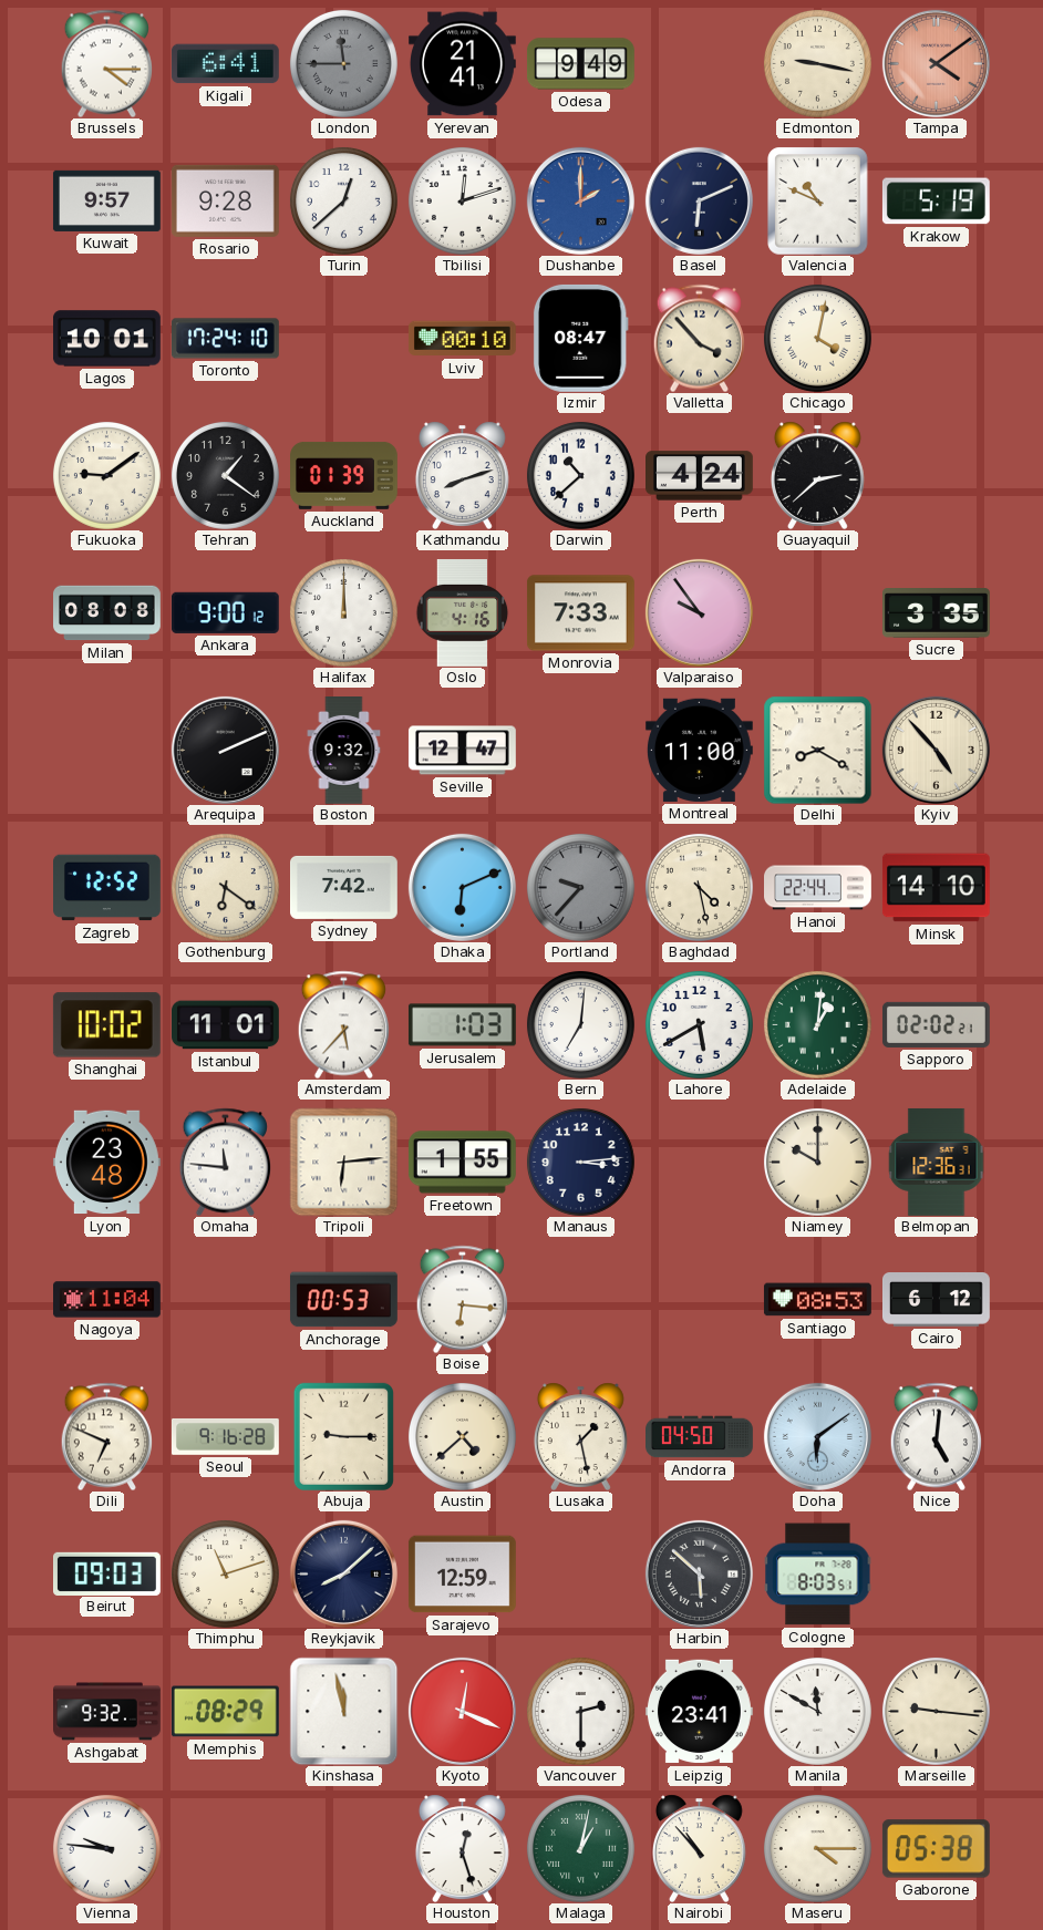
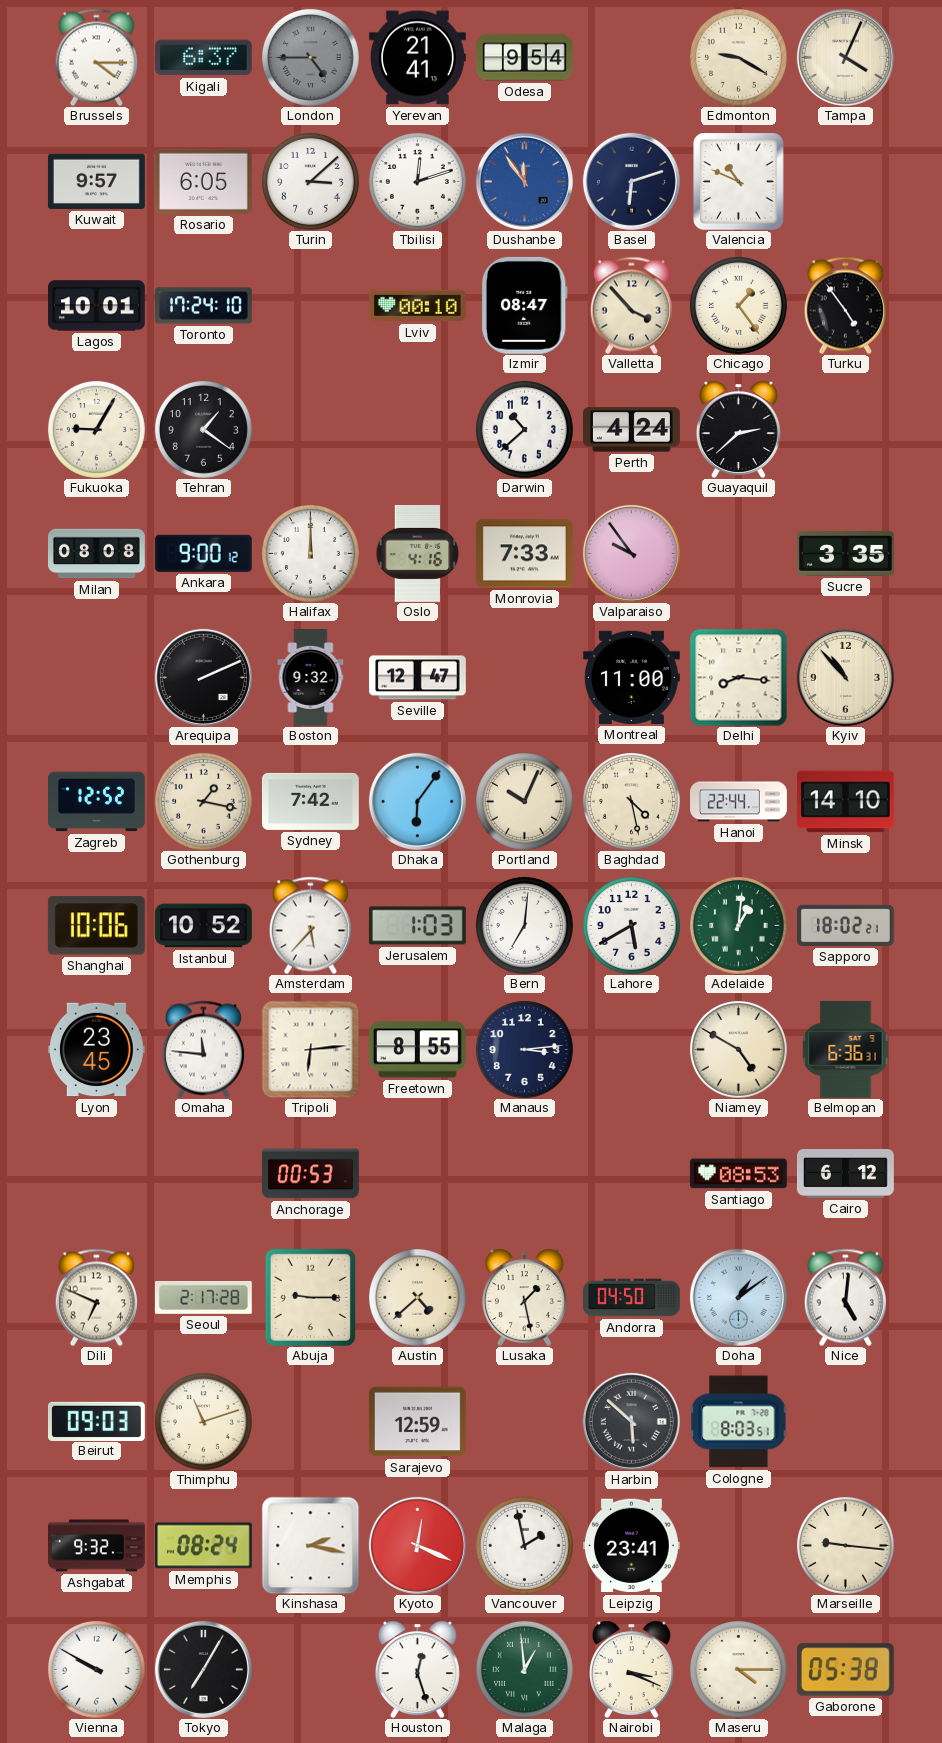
Kigali: 6:41 -> 6:37
London: 11:45 -> 4:45
Odesa: 9:49 -> 9:54
Edmonton: 9:17 -> 9:20
Tampa: 4:09 -> 4:04
Tampa dial: salmon -> cream
Rosario: 9:28 -> 6:05
Turin: 12:38 -> 3:08
Dushanbe: 2:00 -> 11:54
Basel: 6:11 -> 6:12
Krakow: 5:19 -> none
Chicago: 4:02 -> 1:24
Turku: none -> 4:54
Fukuoka: 9:09 -> 9:05
Auckland: 01:39 -> none
Kathmandu: 8:12 -> none
Delhi: 8:20 -> 8:16
Kyiv: 4:53 -> 10:53
Gothenburg: 6:21 -> 1:17
Dhaka: 6:11 -> 6:06
Portland: 9:37 -> 10:04
Portland dial: grey -> cream
Shanghai: 10:02 -> 10:06
Istanbul: 11:01 -> 10:52
Sapporo: 02:02 -> 18:02
Lyon: 23:48 -> 23:45
Freetown: 1:55 -> 8:55
Niamey: 10:00 -> 4:50
Belmopan: 12:36 -> 6:36
Nagoya: 11:04 -> none
Boise: 6:16 -> none
Seoul: 9:16 -> 2:17
Doha: 6:09 -> 1:09
Reykjavik: 8:08 -> none
Memphis: 08:29 -> 08:24
Kinshasa: 11:58 -> 2:17
Vancouver: 2:30 -> 1:58
Manila: 11:50 -> none
Vienna: 9:46 -> 9:50
Tokyo: none -> 7:05
Malaga: 1:02 -> 12:59
Nairobi: 10:53 -> 3:19
